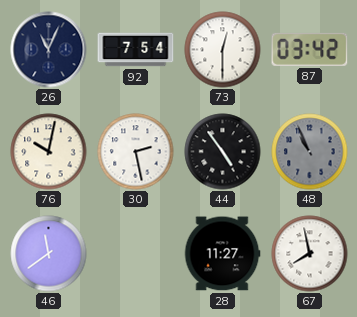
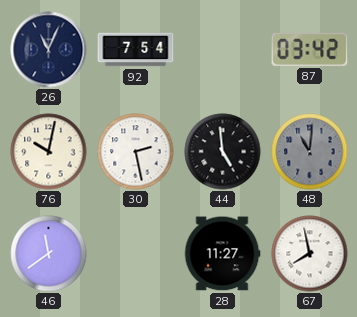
73: 12:30 -> none
44: 4:54 -> 4:59
48: 10:56 -> 11:01
